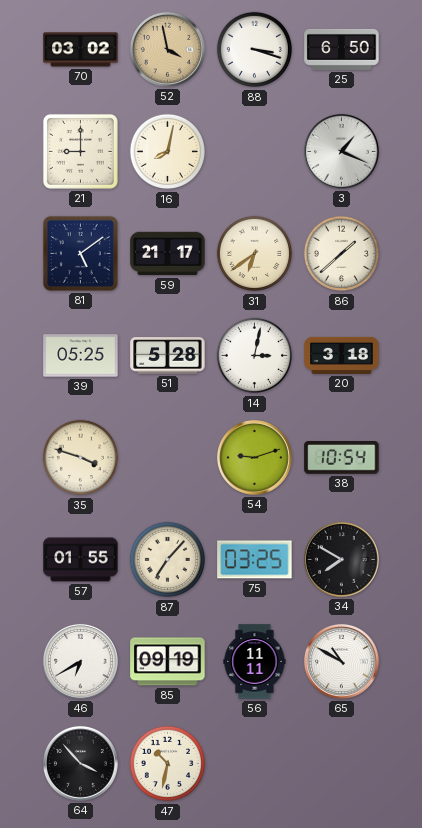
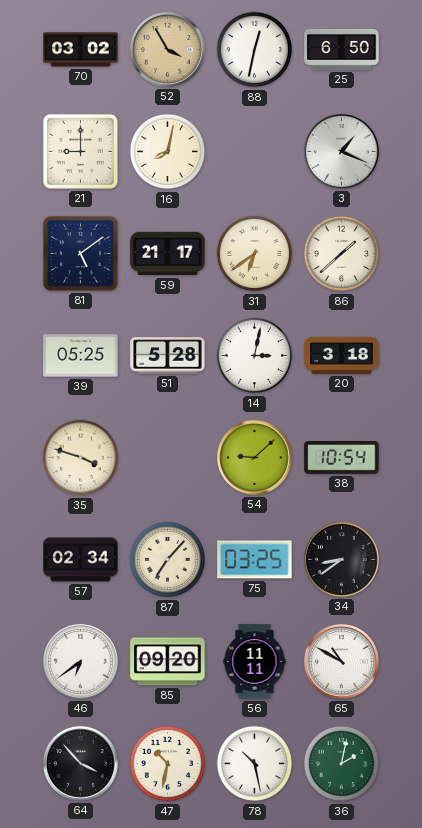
52: 3:58 -> 3:55
88: 3:18 -> 12:32
54: 9:12 -> 9:08
57: 01:55 -> 02:34
34: 7:50 -> 8:39
46: 6:40 -> 6:39
85: 09:19 -> 09:20
78: none -> 10:28
36: none -> 2:02
